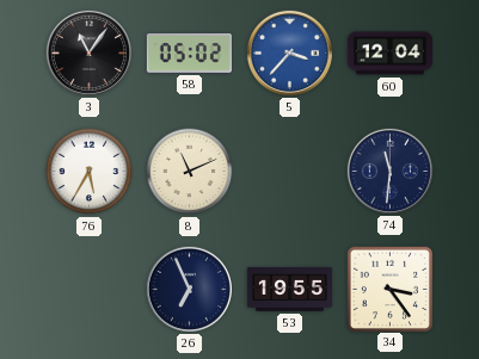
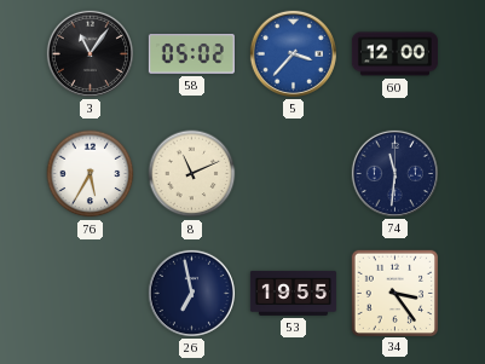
60: 12:04 -> 12:00
26: 6:56 -> 6:58
